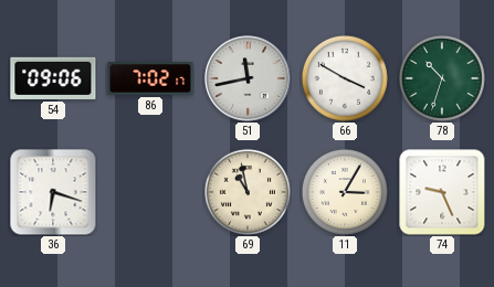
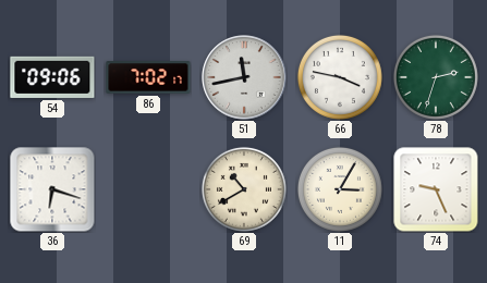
66: 3:50 -> 3:47
78: 10:33 -> 2:33
69: 10:58 -> 10:40
